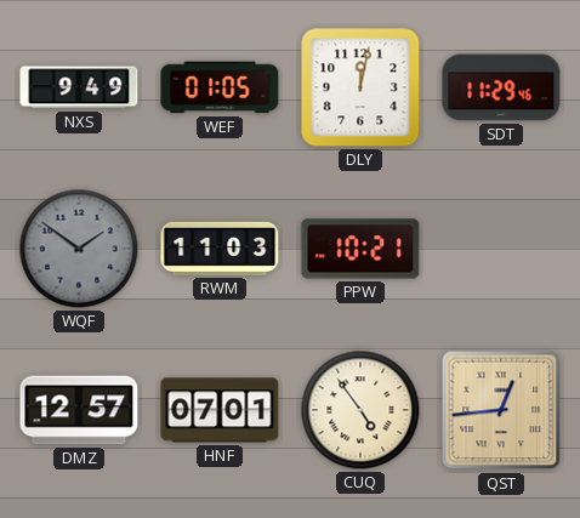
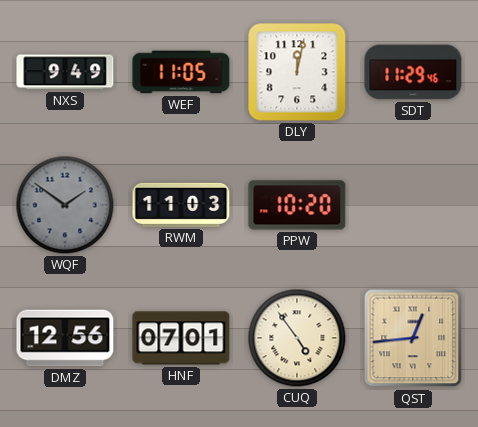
WEF: 01:05 -> 11:05
PPW: 10:21 -> 10:20
DMZ: 12:57 -> 12:56
